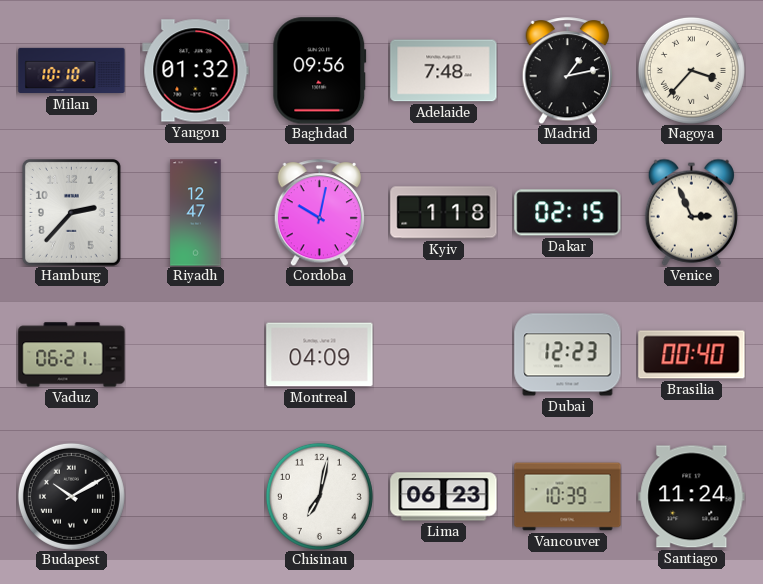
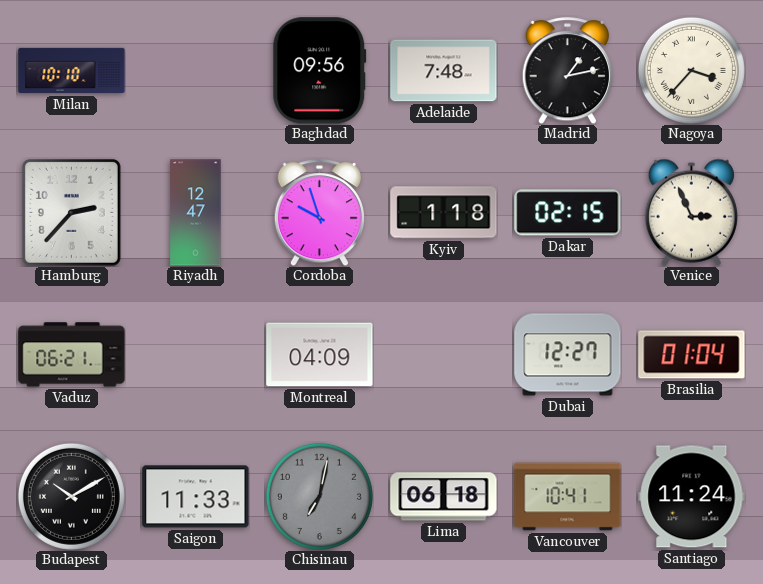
Yangon: 01:32 -> none
Cordoba: 10:02 -> 9:57
Dubai: 12:23 -> 12:27
Brasilia: 00:40 -> 01:04
Saigon: none -> 11:33
Chisinau dial: white -> grey
Lima: 06:23 -> 06:18
Vancouver: 10:39 -> 10:41
